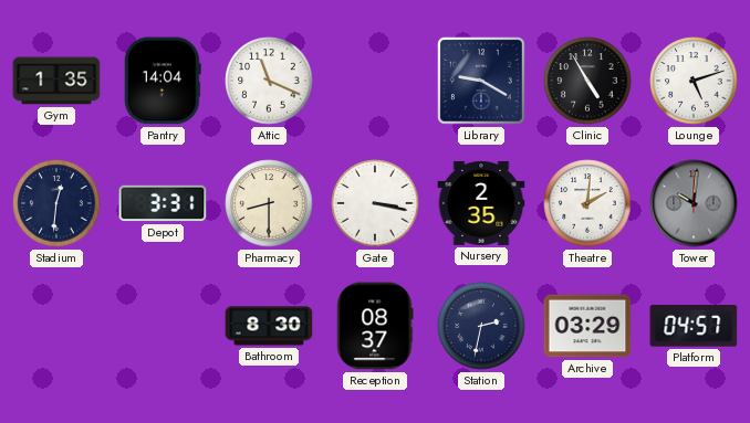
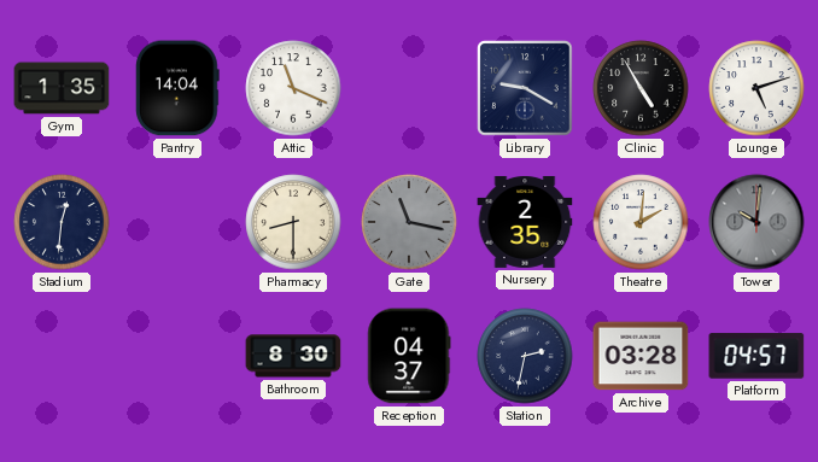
Depot: 3:31 -> none
Gate: 3:17 -> 11:17
Gate dial: white -> grey
Reception: 08:37 -> 04:37
Archive: 03:29 -> 03:28
